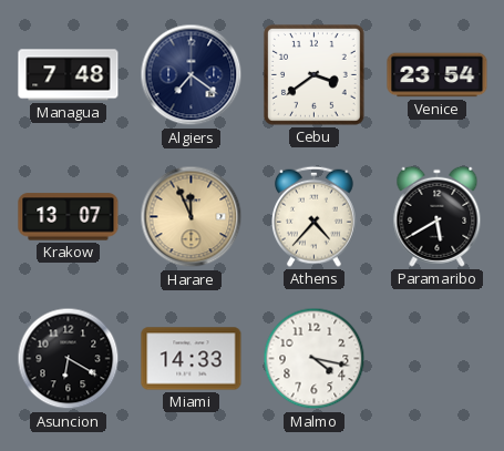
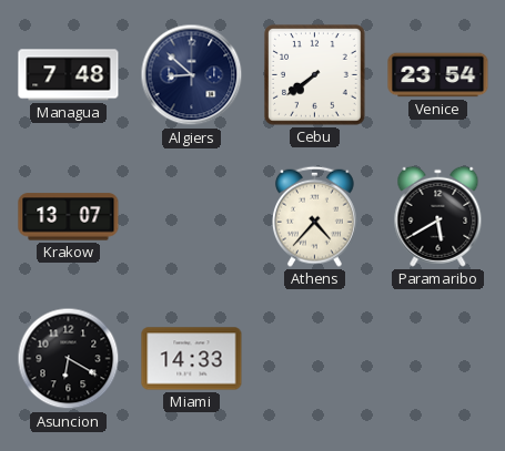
Algiers: 7:21 -> 8:52
Cebu: 3:39 -> 7:39
Harare: 11:56 -> none
Malmo: 4:17 -> none
